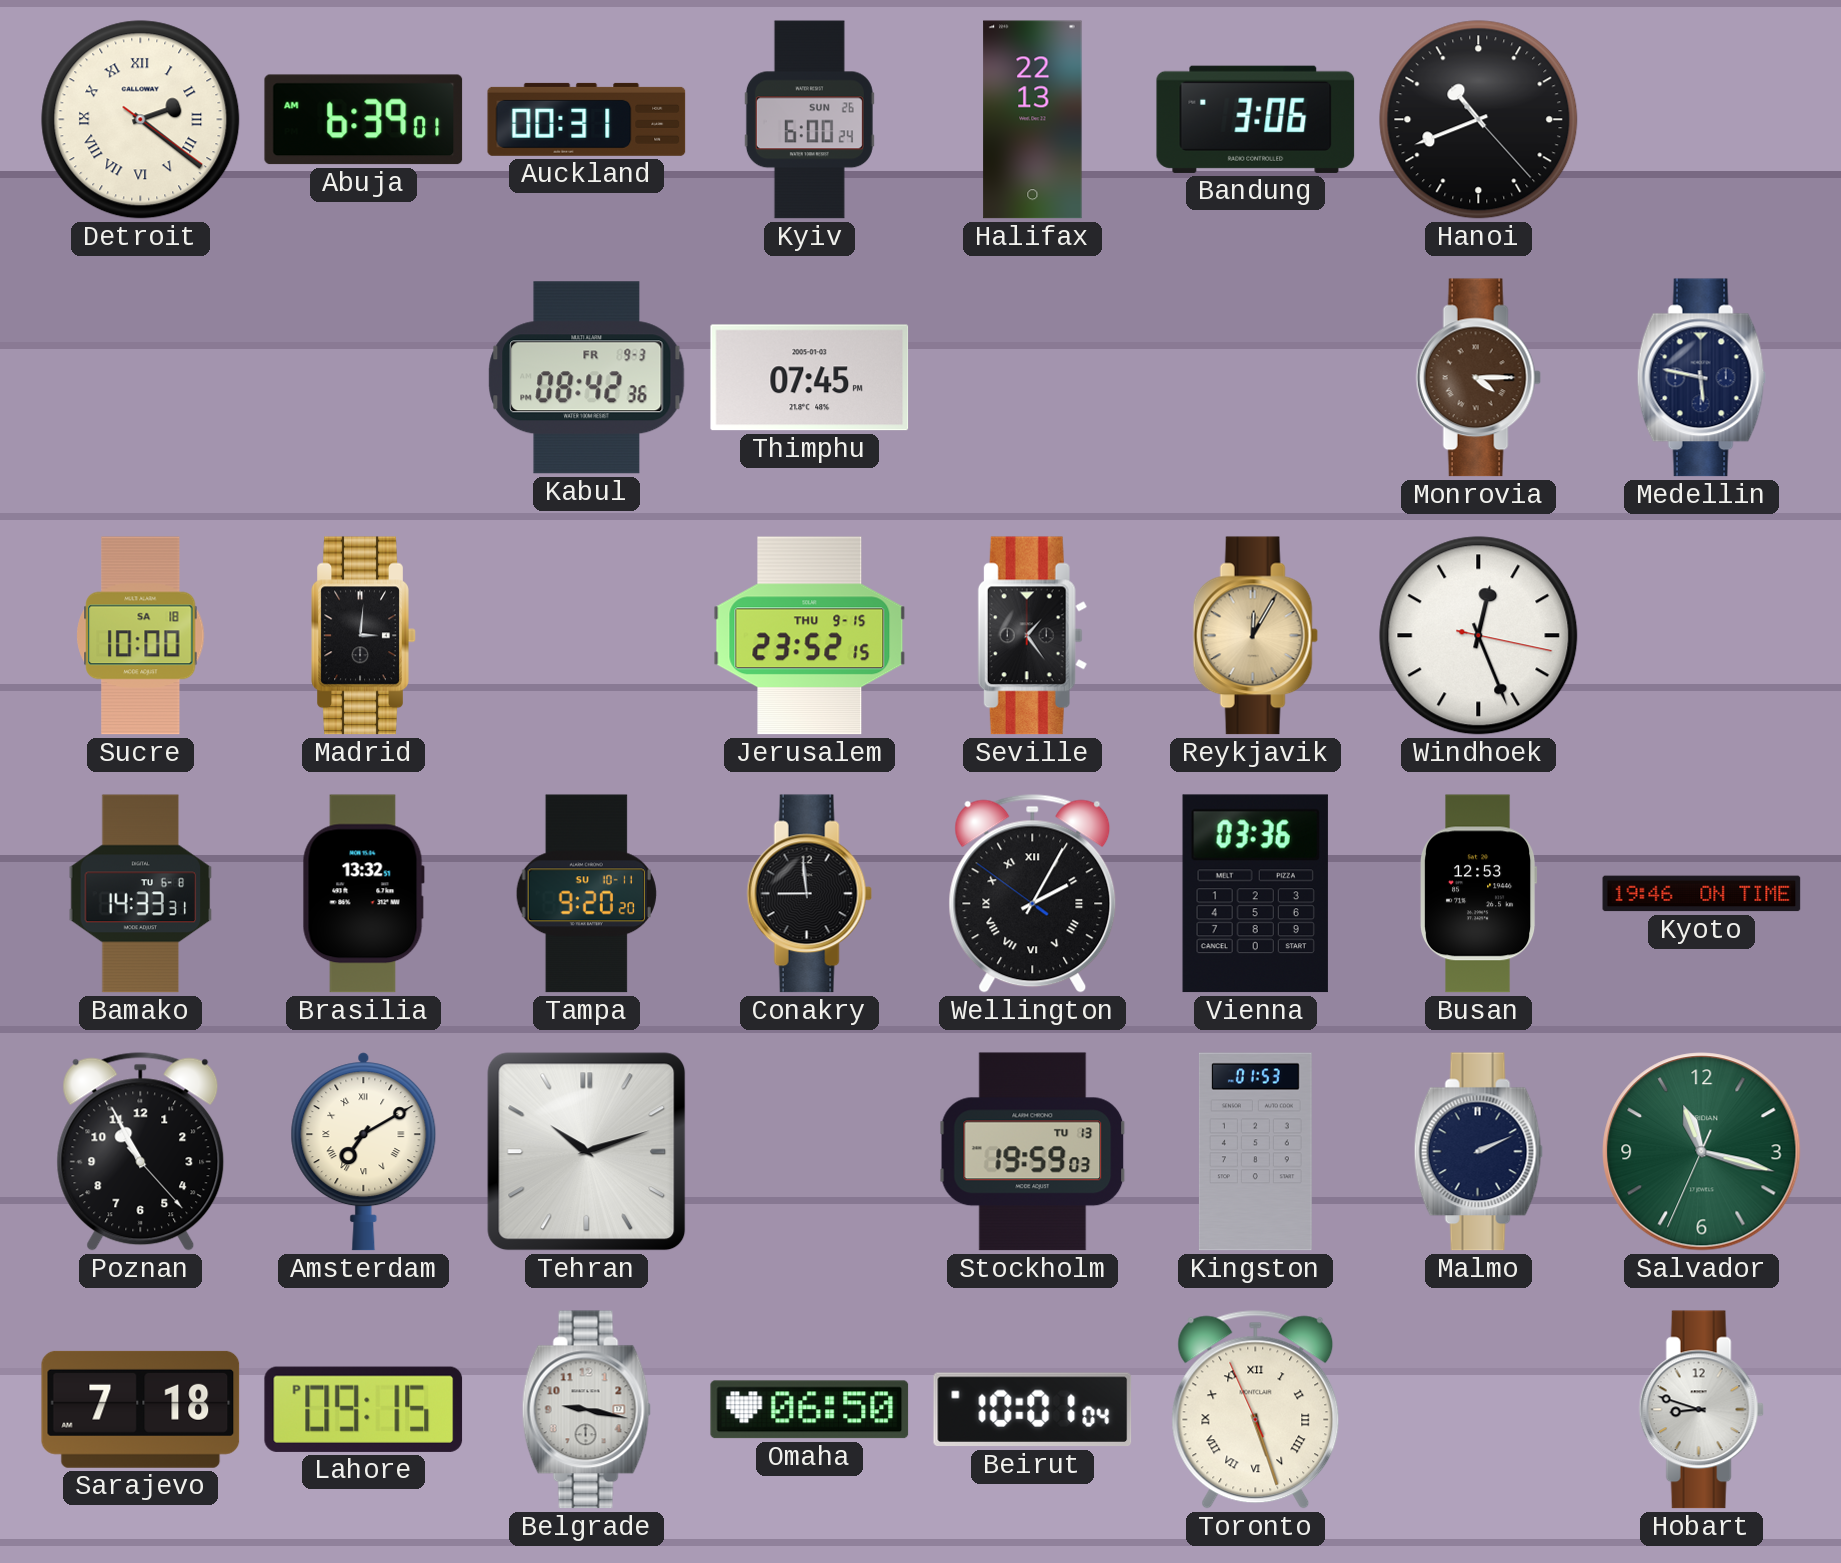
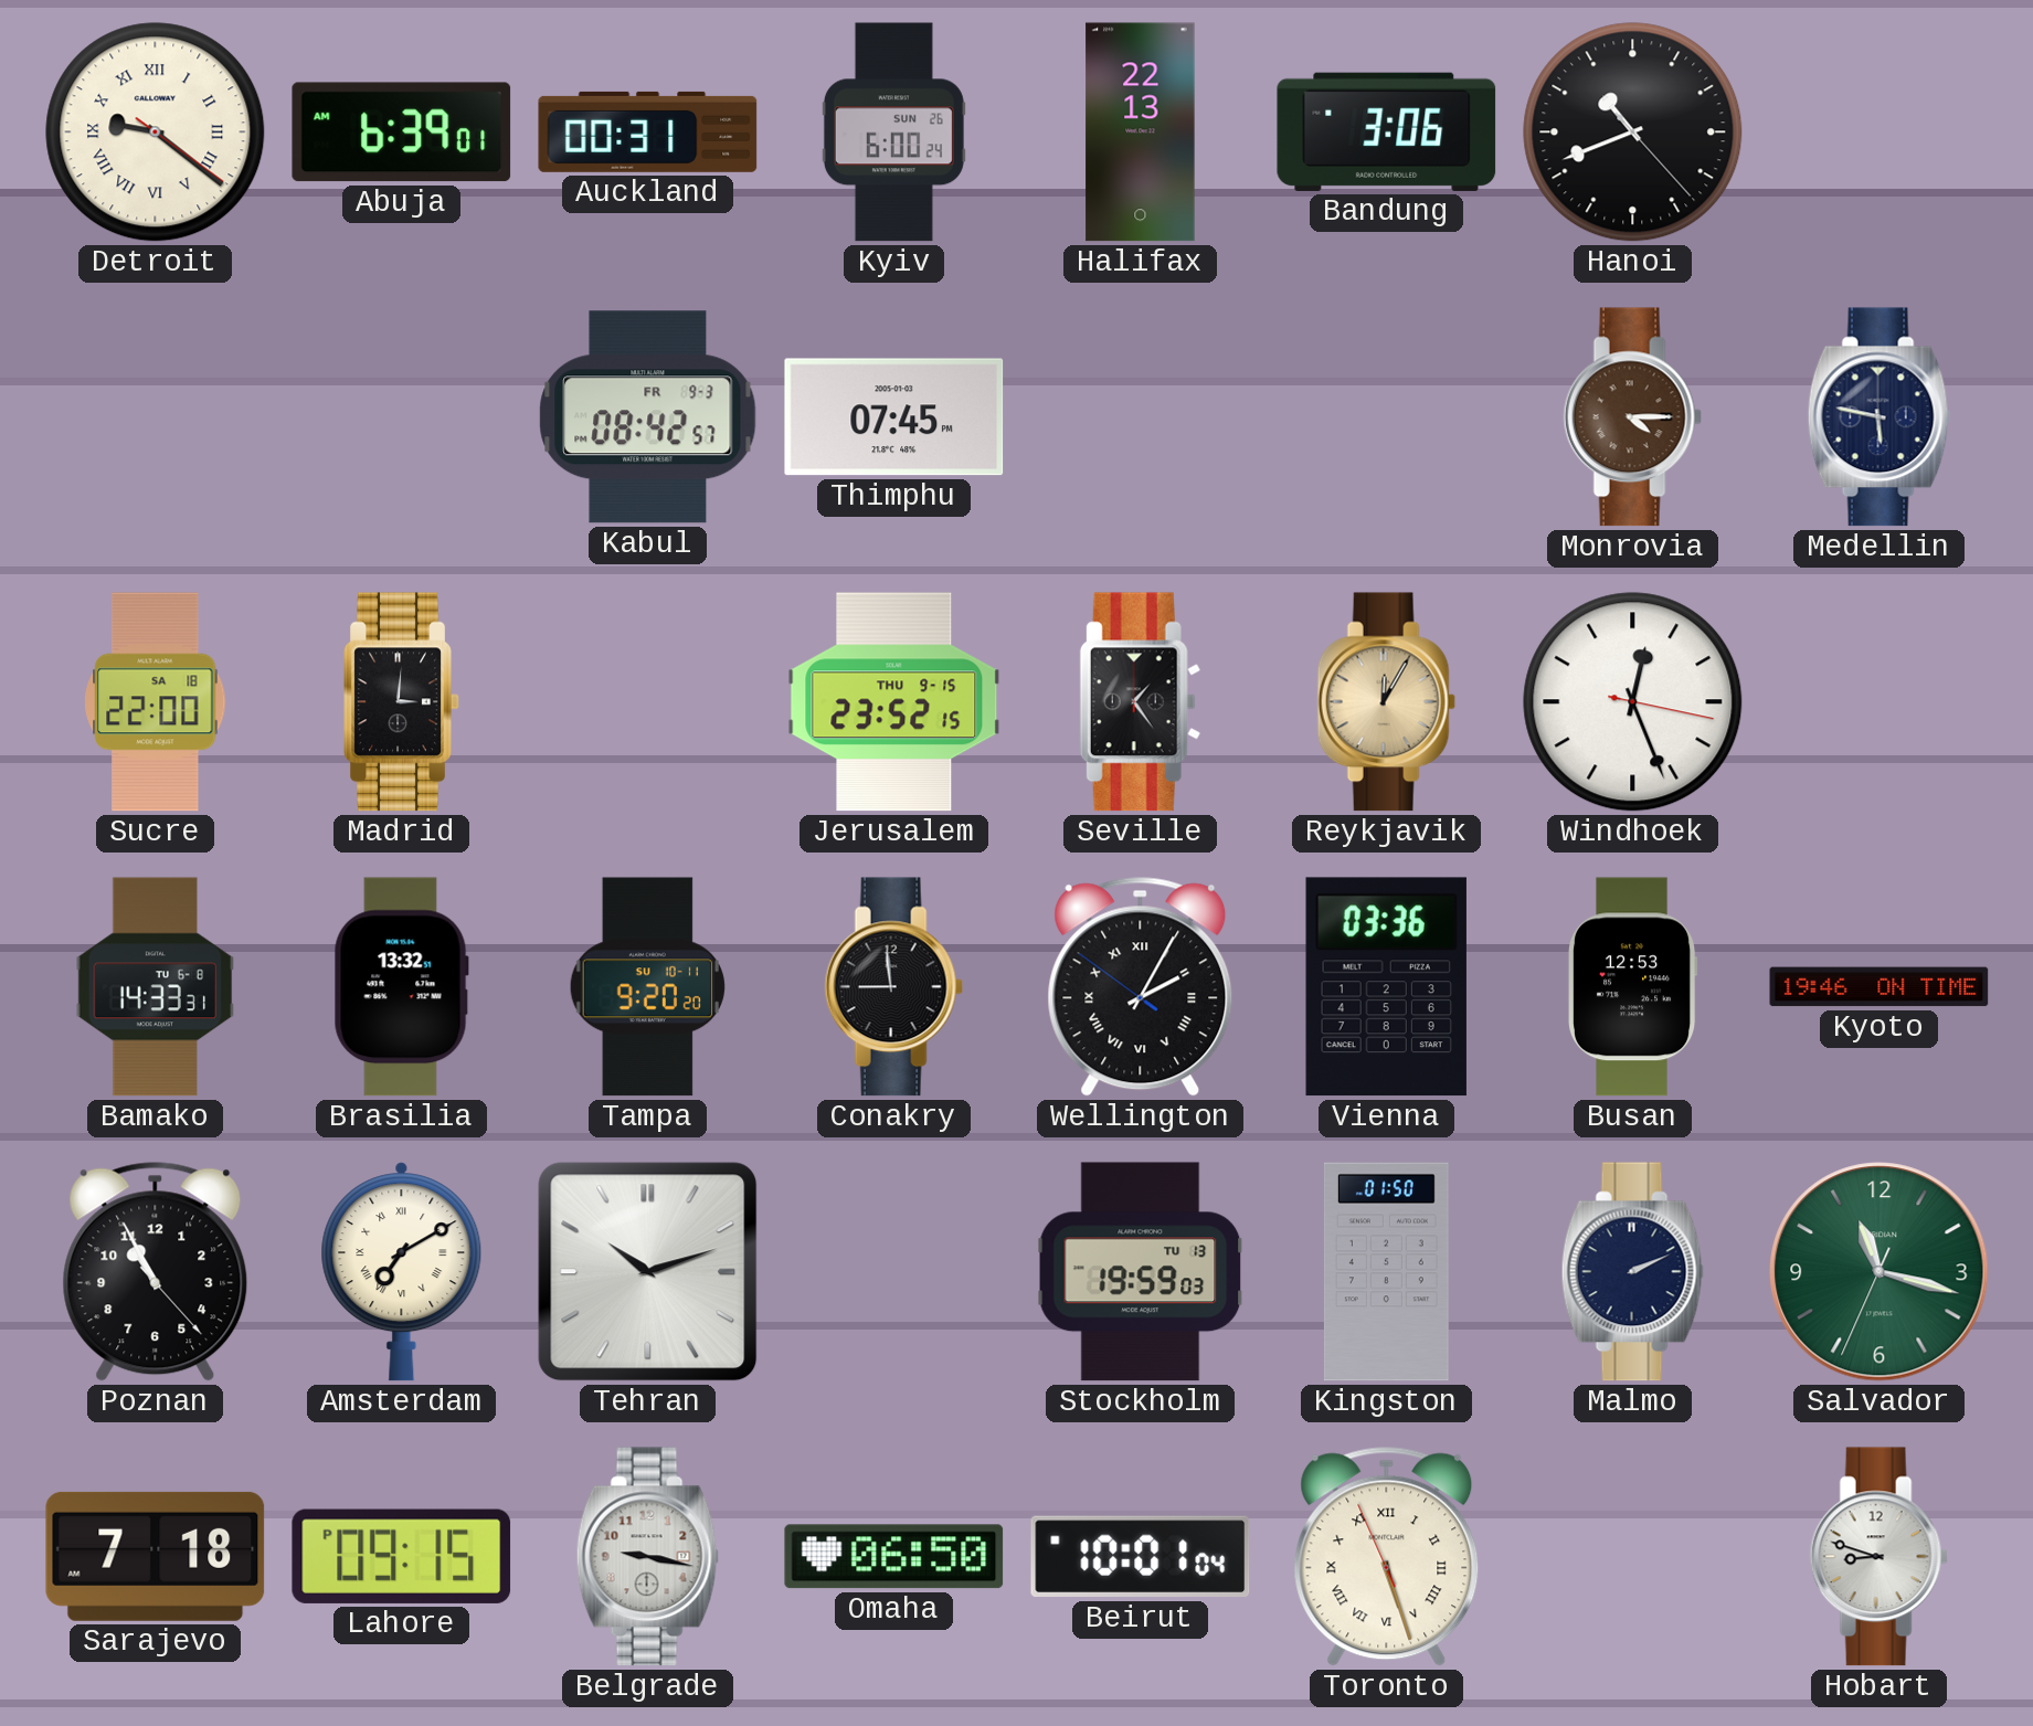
Detroit: 2:21 -> 9:21
Kabul: 08:42:36 -> 08:42:57
Sucre: 10:00 -> 22:00
Kingston: 01:53 -> 01:50
